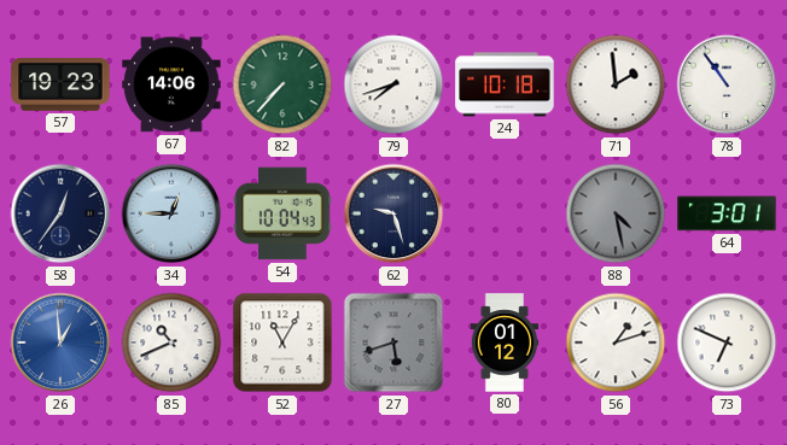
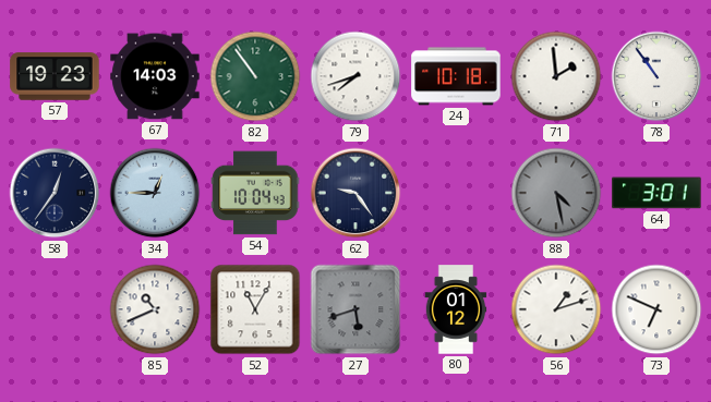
67: 14:06 -> 14:03
82: 7:37 -> 10:54
62: 9:27 -> 9:24
26: 12:59 -> none
